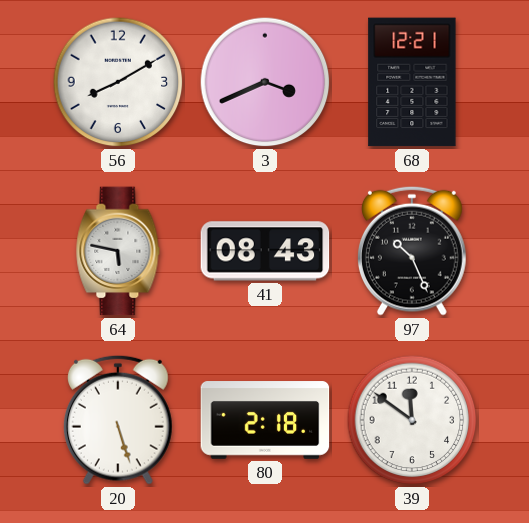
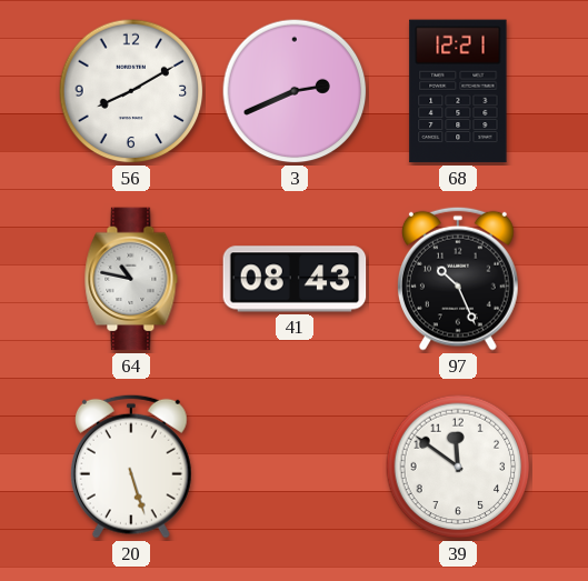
3: 3:41 -> 2:41
64: 5:47 -> 10:47
80: 2:18 -> none
